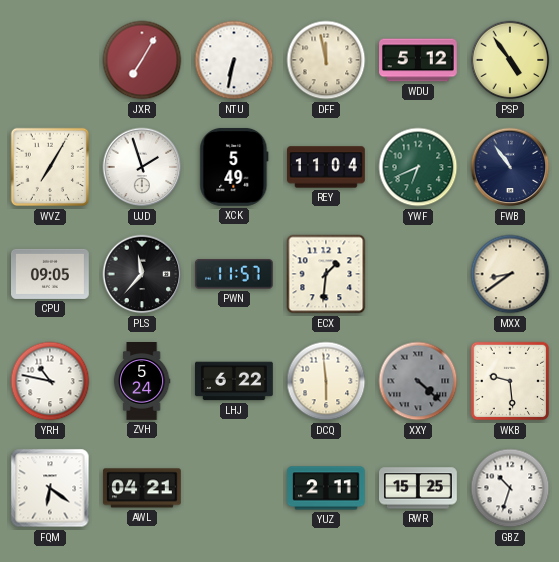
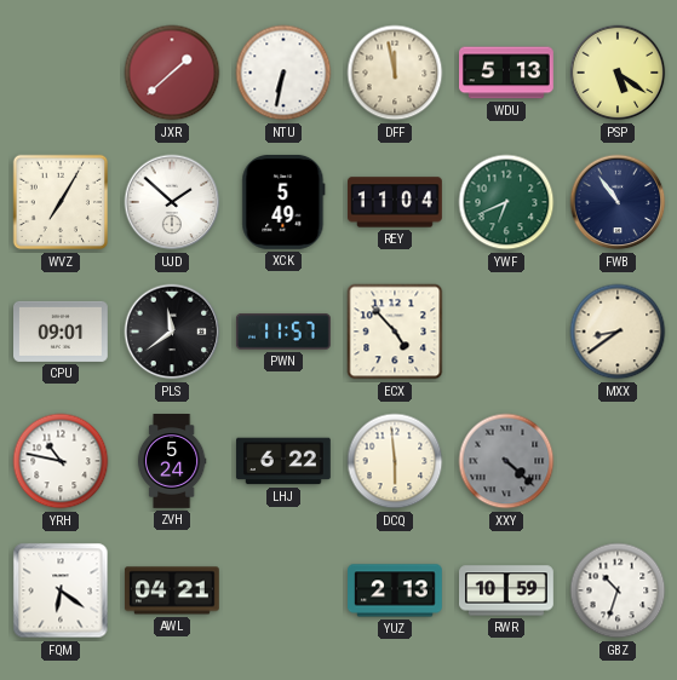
JXR: 7:05 -> 1:38
WDU: 5:12 -> 5:13
PSP: 4:54 -> 5:21
UJD: 1:57 -> 1:52
CPU: 09:05 -> 09:01
PLS: 11:37 -> 11:39
ECX: 1:31 -> 4:53
WKB: 9:29 -> none
YUZ: 2:11 -> 2:13
RWR: 15:25 -> 10:59
